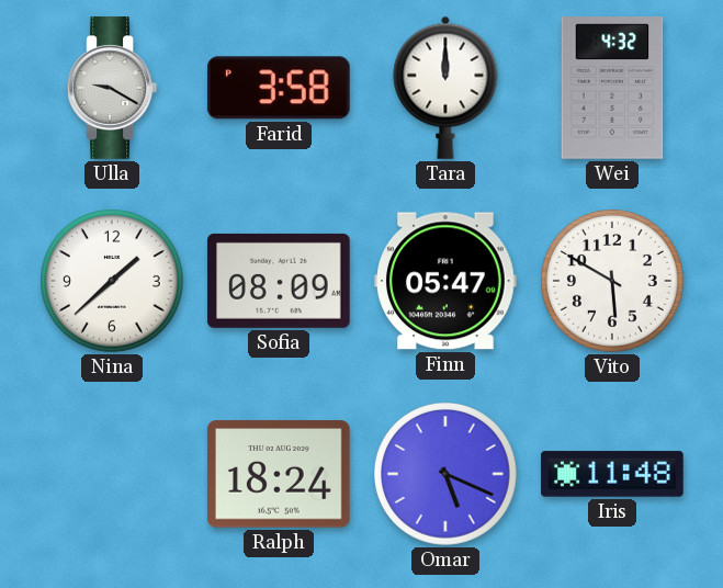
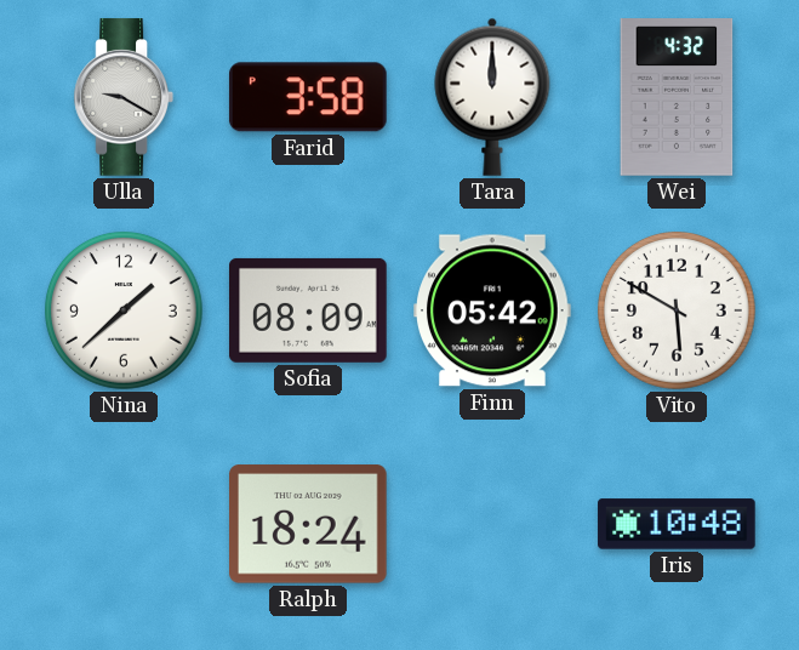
Finn: 05:47 -> 05:42
Omar: 5:19 -> none
Iris: 11:48 -> 10:48
